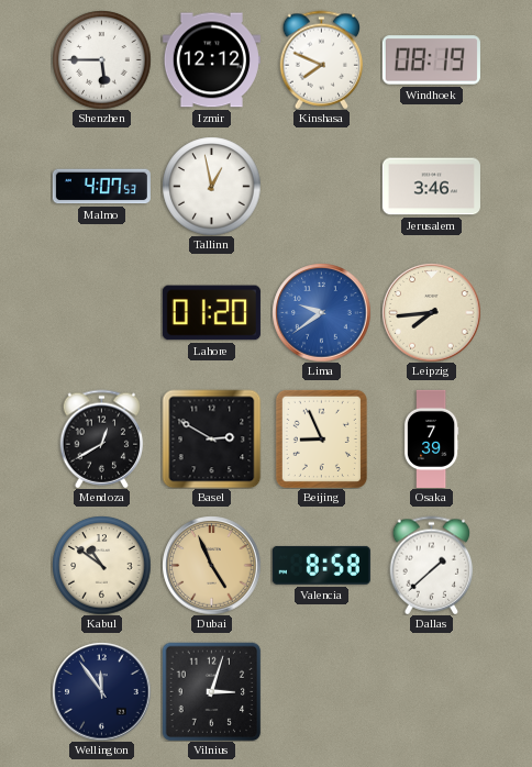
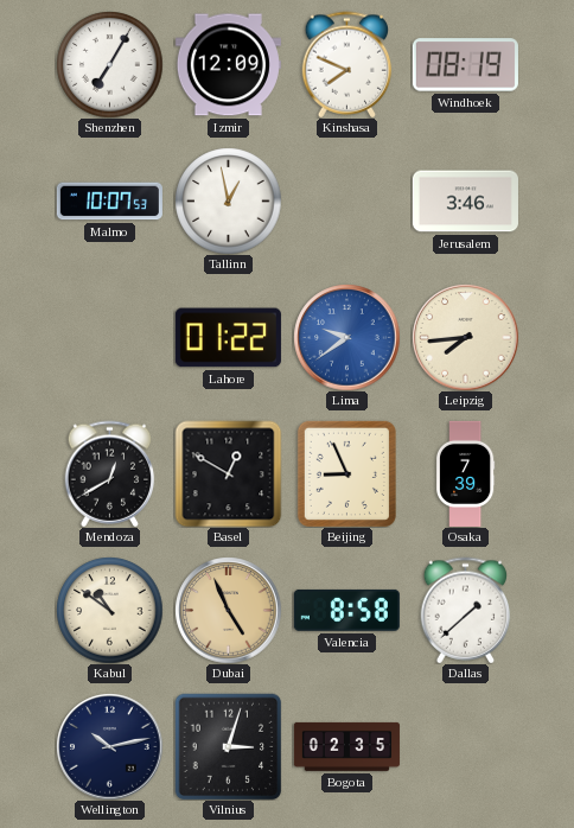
Shenzhen: 5:45 -> 7:05
Izmir: 12:12 -> 12:09
Malmo: 4:07 -> 10:07
Lahore: 01:20 -> 01:22
Basel: 2:50 -> 12:50
Wellington: 11:54 -> 10:13
Bogota: none -> 02:35
